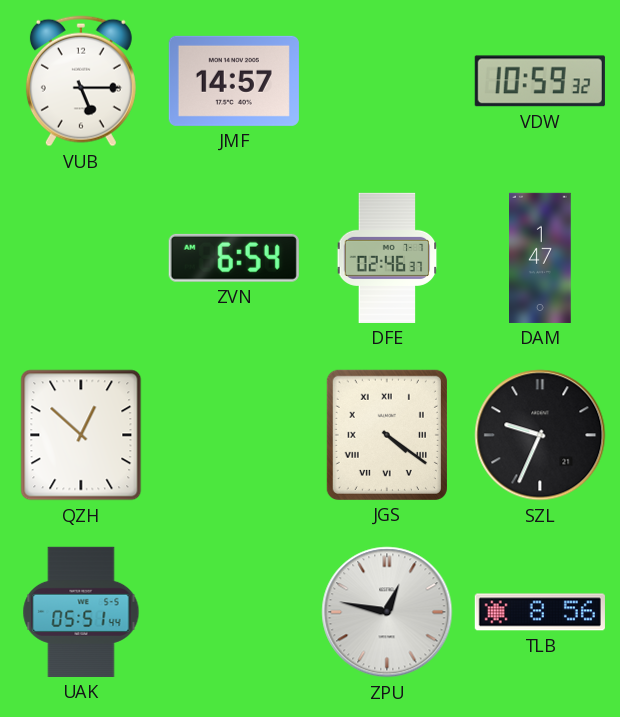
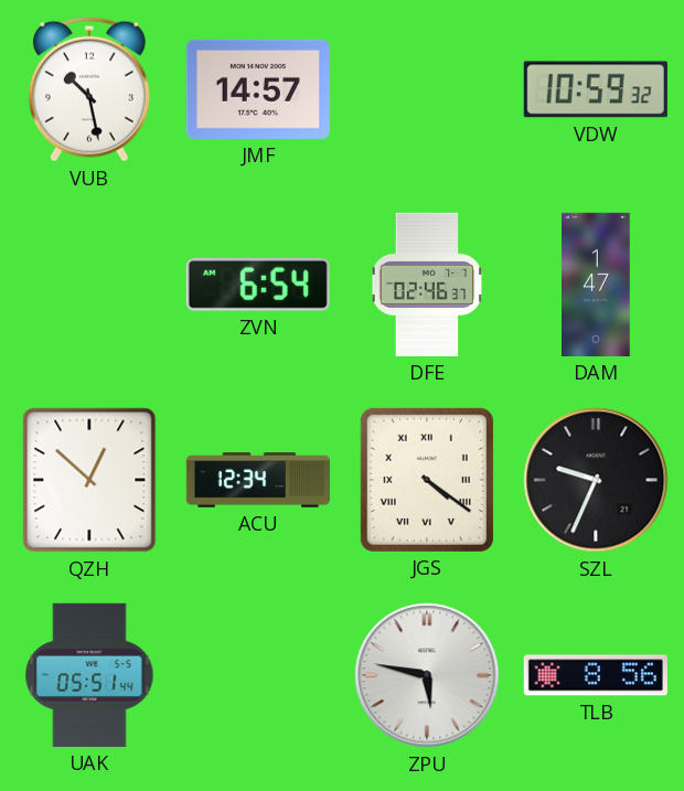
VUB: 5:15 -> 10:28
ACU: none -> 12:34
ZPU: 12:47 -> 5:47
